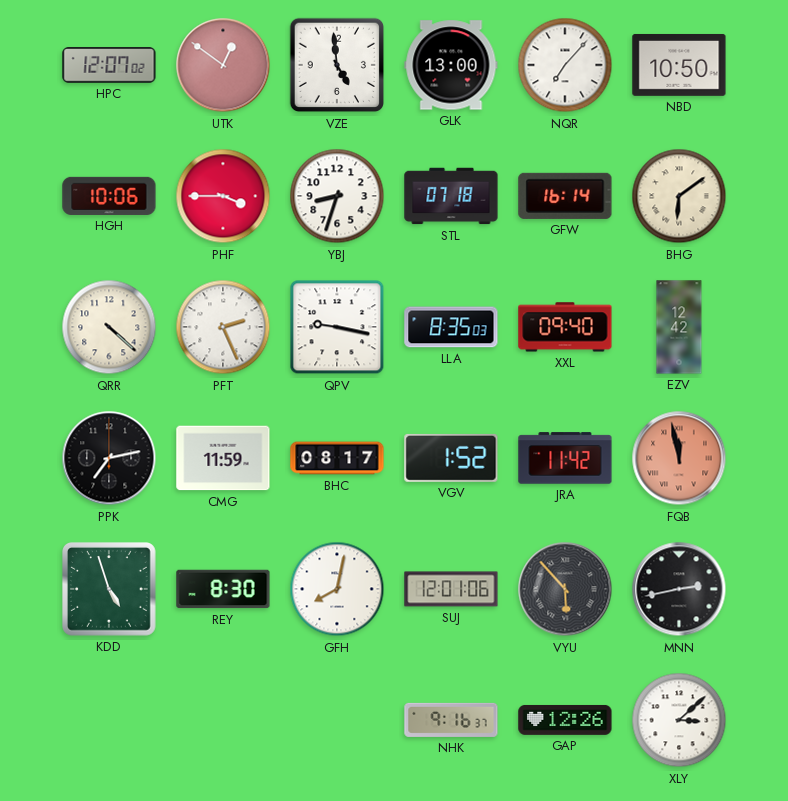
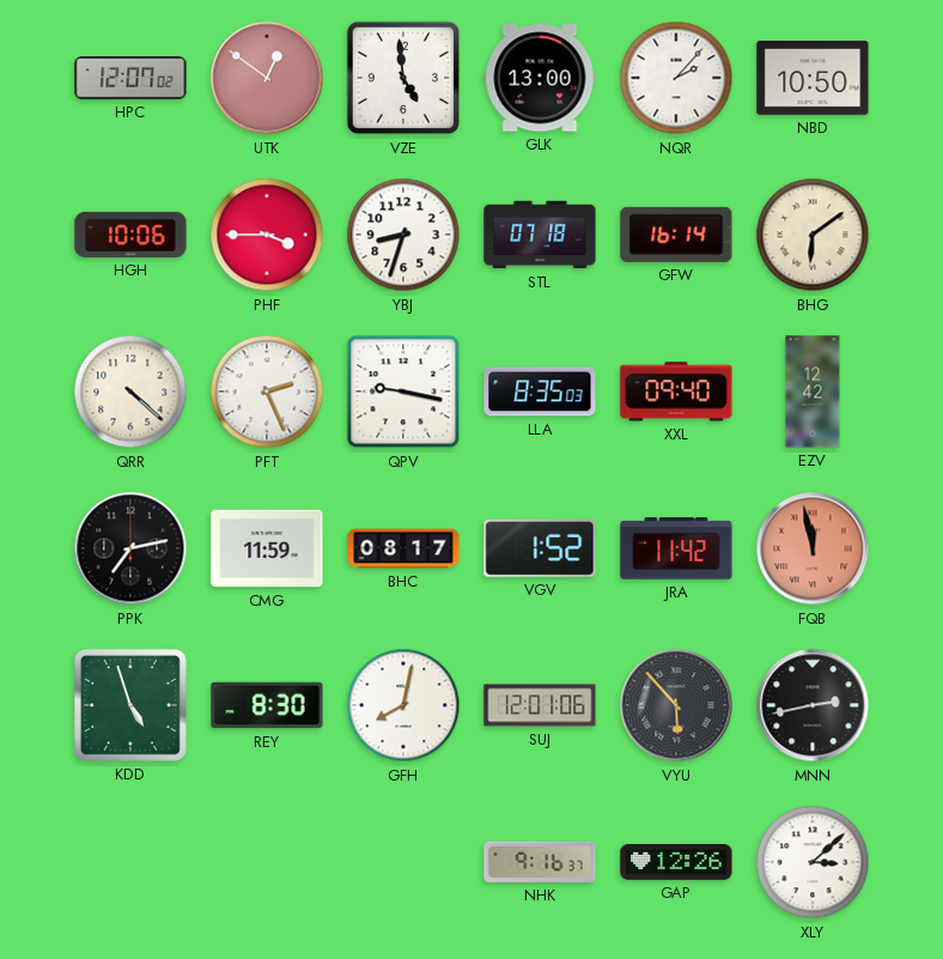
NQR: 7:07 -> 2:07
